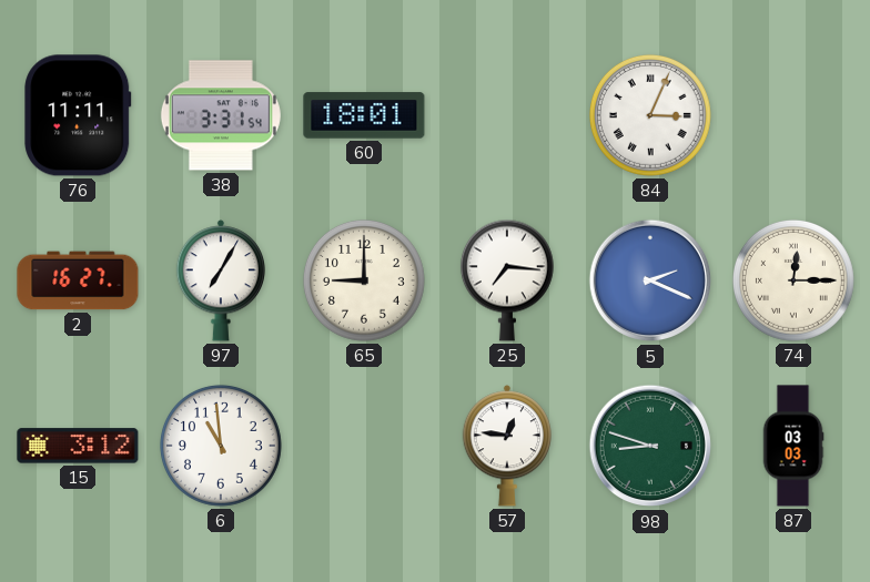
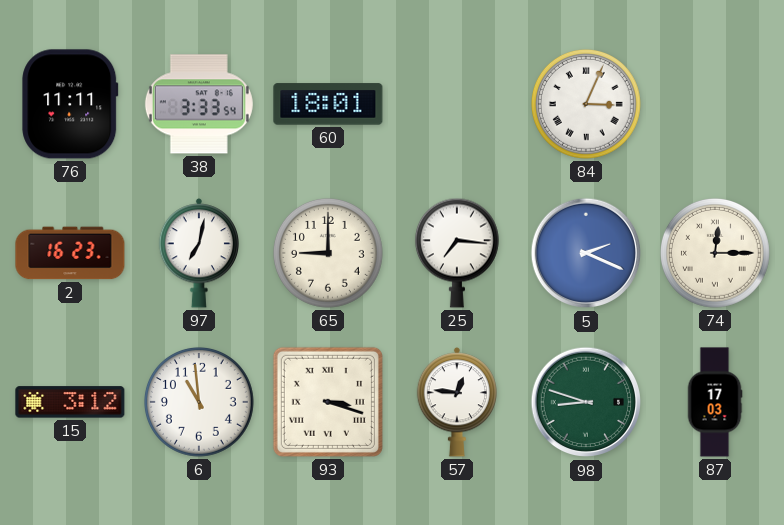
38: 3:31 -> 3:33
2: 16:27 -> 16:23
97: 7:05 -> 7:02
93: none -> 3:18
87: 03:03 -> 17:03
